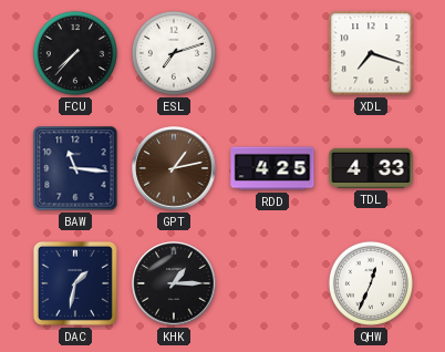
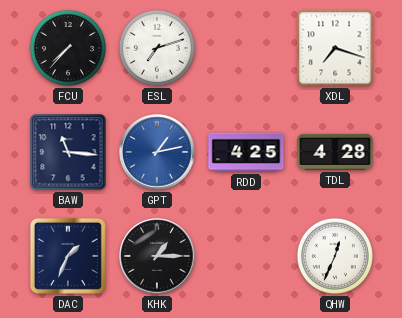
GPT dial: brown -> blue
TDL: 4:33 -> 4:28
DAC: 1:32 -> 1:34
